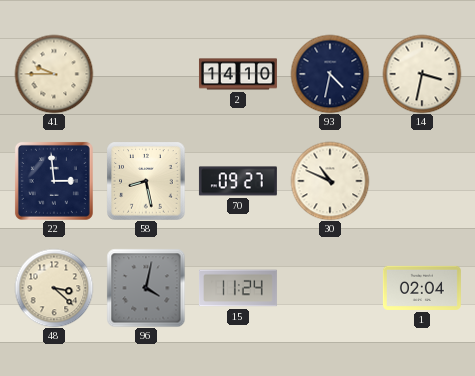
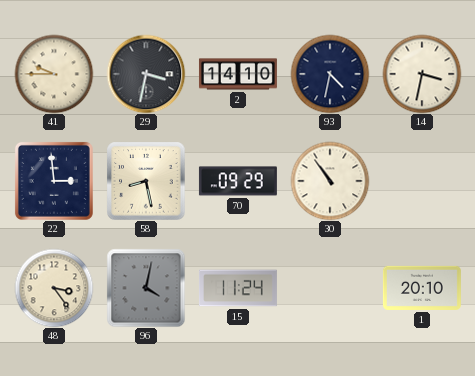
29: none -> 3:32
70: 09:27 -> 09:29
30: 10:49 -> 10:54
48: 3:22 -> 3:24
1: 02:04 -> 20:10
